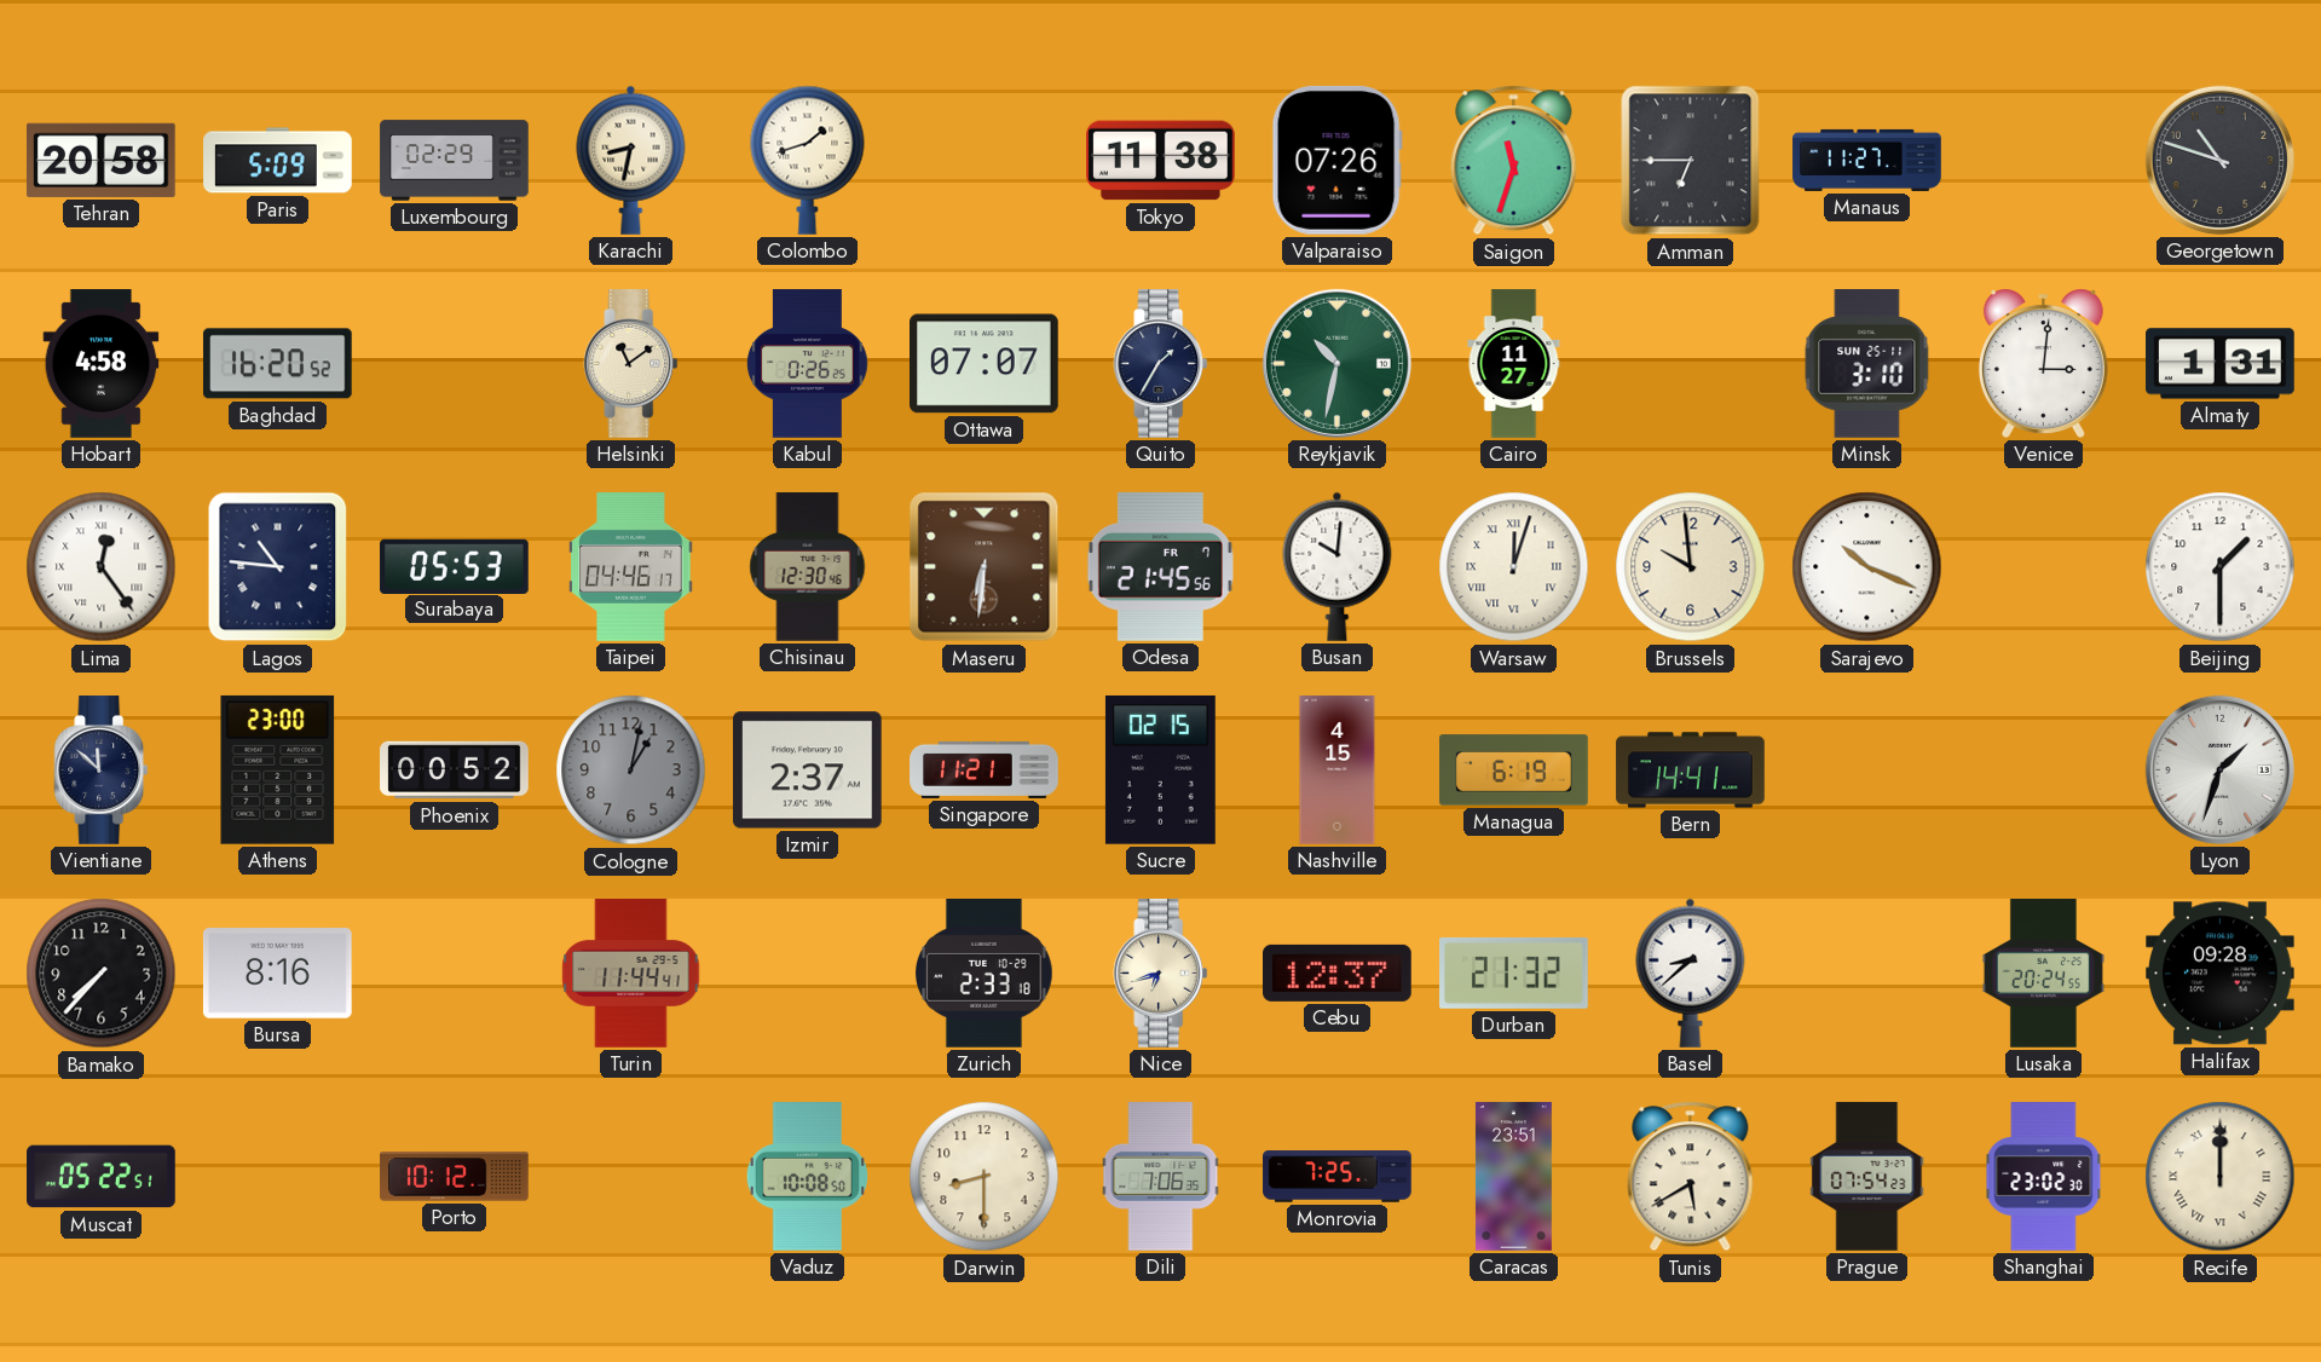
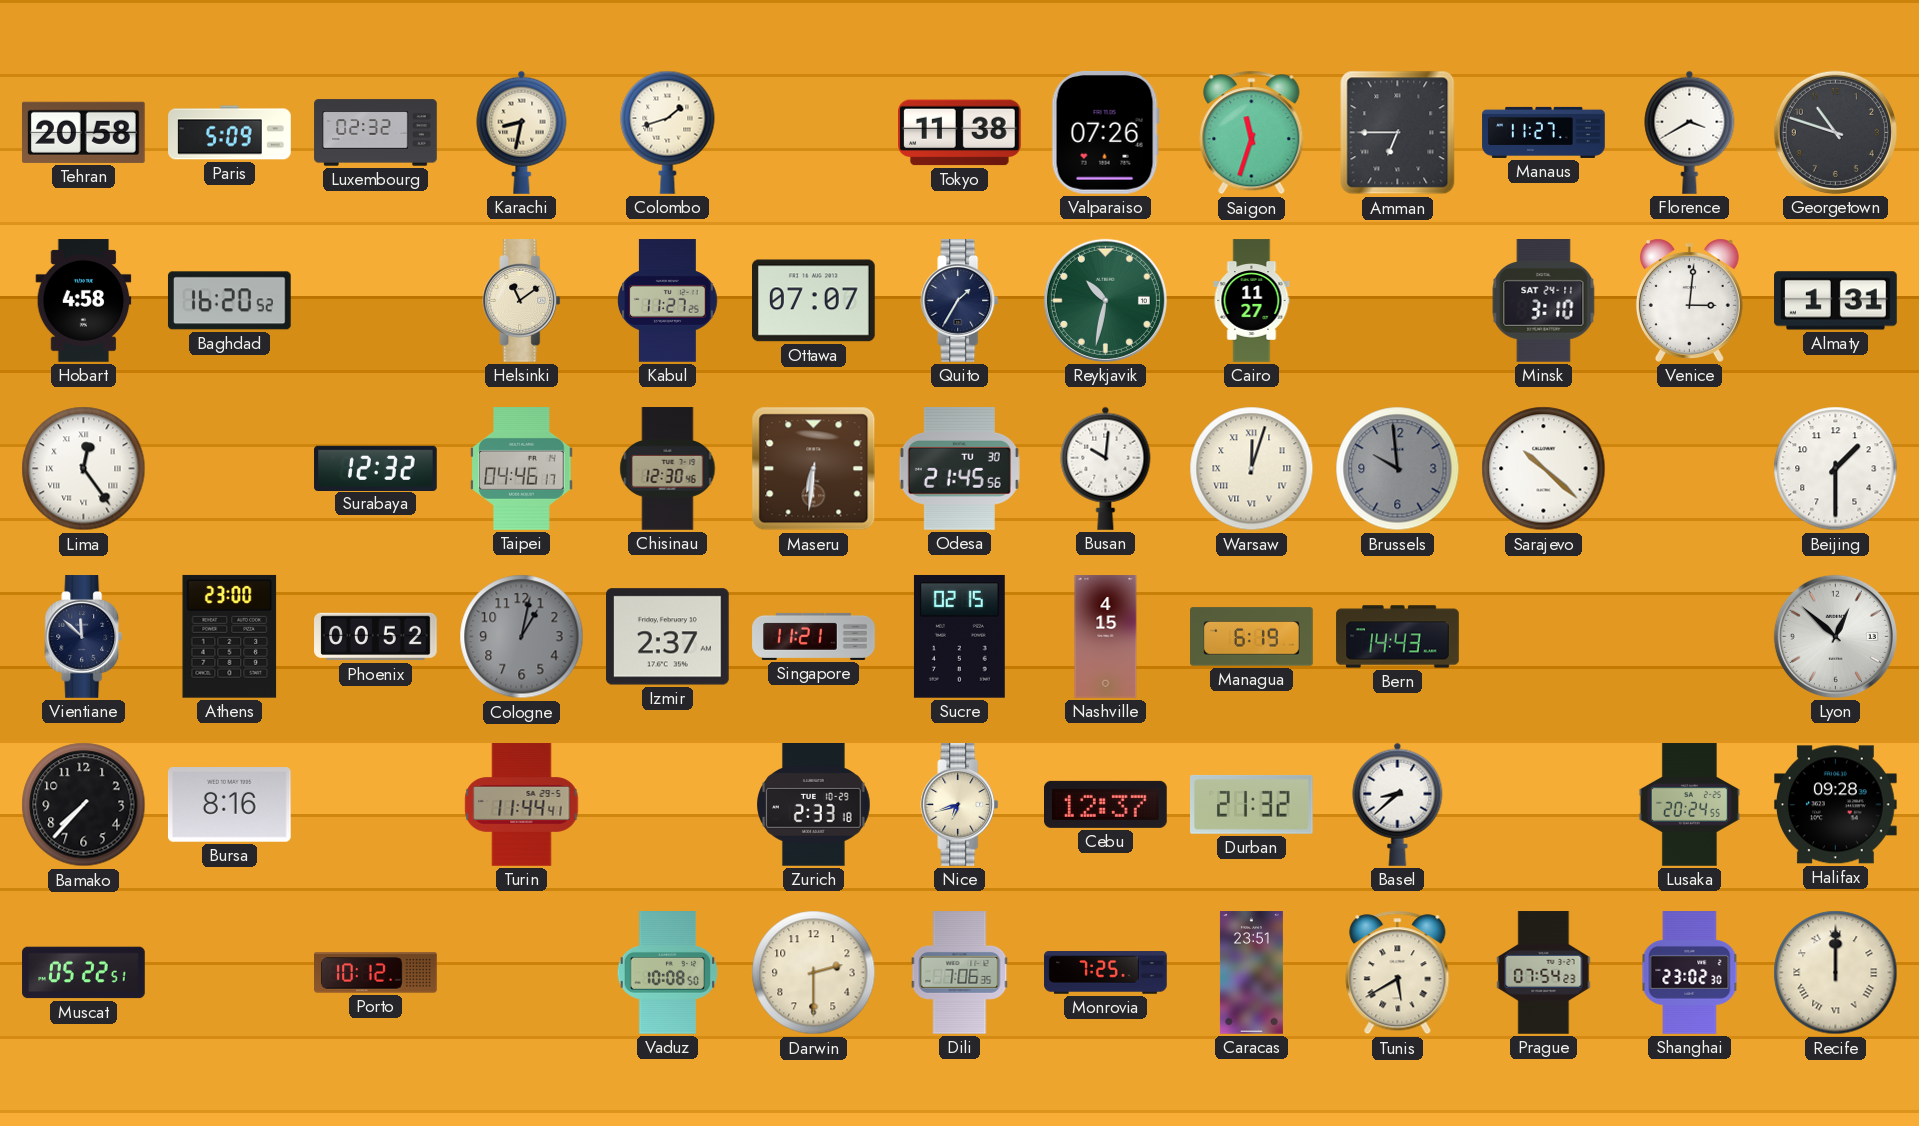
Luxembourg: 02:29 -> 02:32
Florence: none -> 3:40
Kabul: 0:26 -> 11:27
Minsk date: SUN 25-11 -> SAT 24-11
Lagos: 10:46 -> none
Surabaya: 05:53 -> 12:32
Odesa date: FR 7 -> TU 30
Brussels dial: cream -> grey
Sarajevo: 10:19 -> 10:22
Bern: 14:41 -> 14:43
Lyon: 1:33 -> 12:52
Darwin: 8:30 -> 2:30
